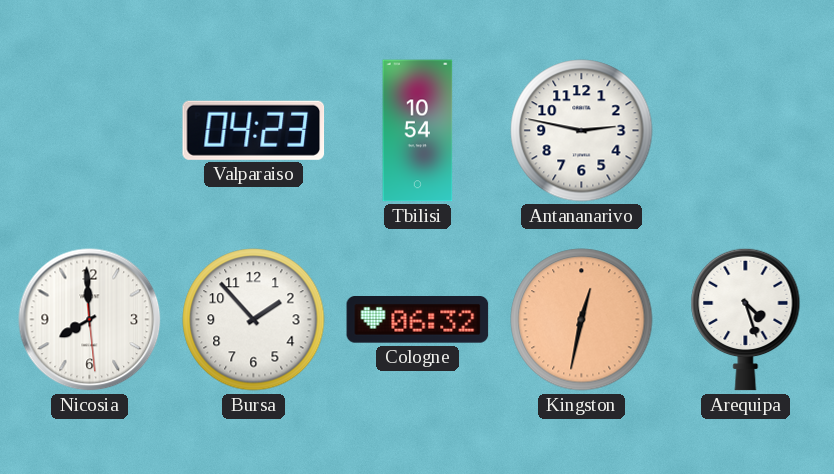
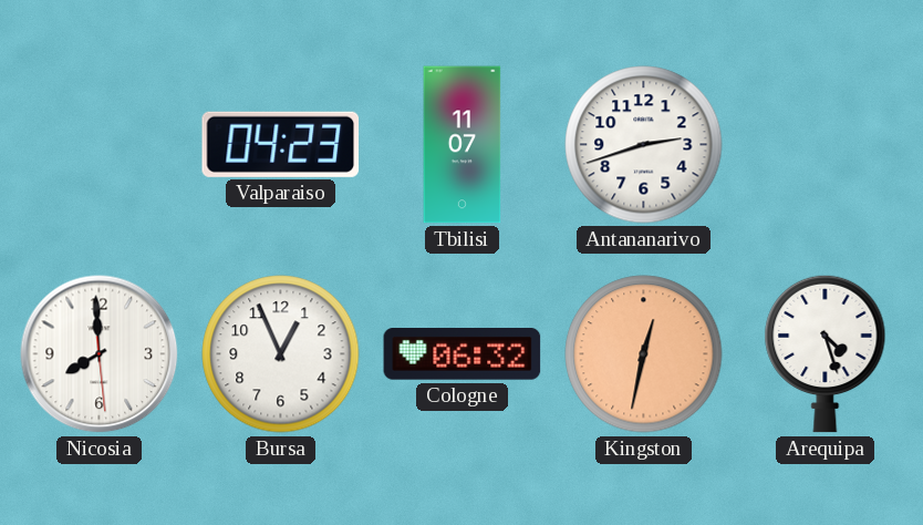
Tbilisi: 10:54 -> 11:07
Antananarivo: 2:47 -> 2:42
Bursa: 1:53 -> 12:56
